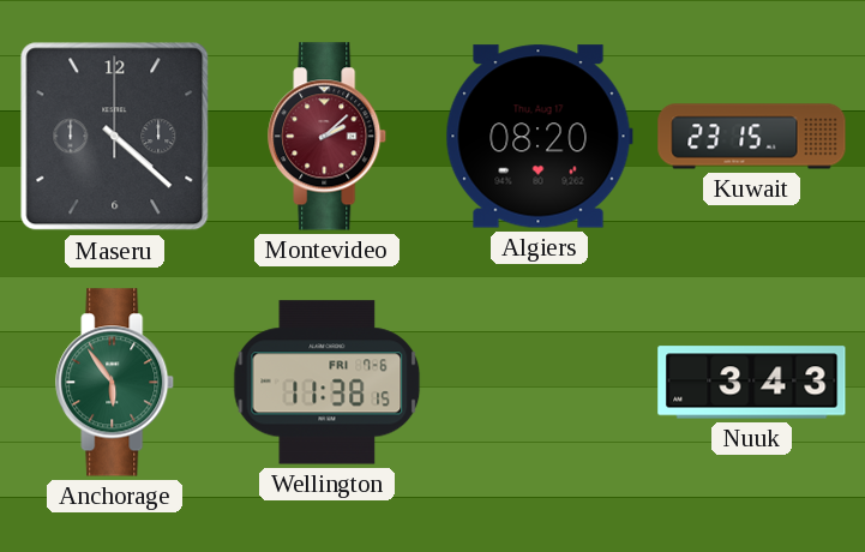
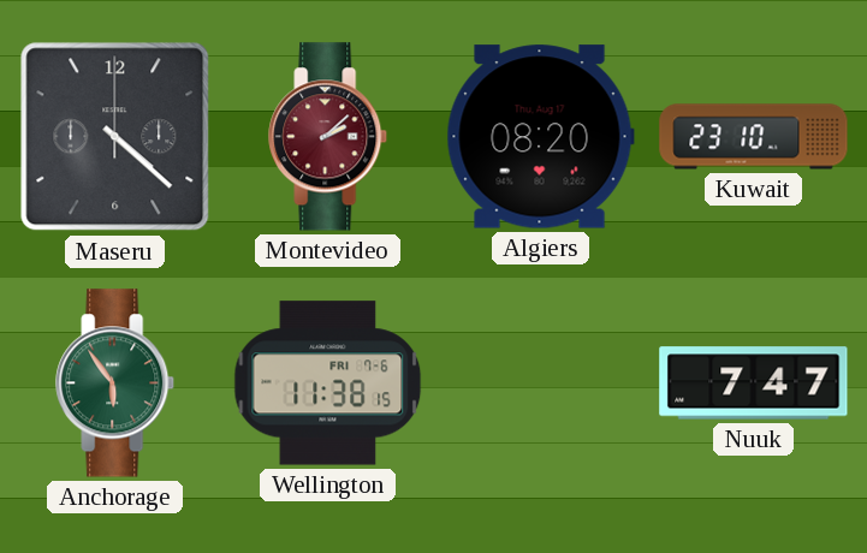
Kuwait: 23:15 -> 23:10
Nuuk: 3:43 -> 7:47
